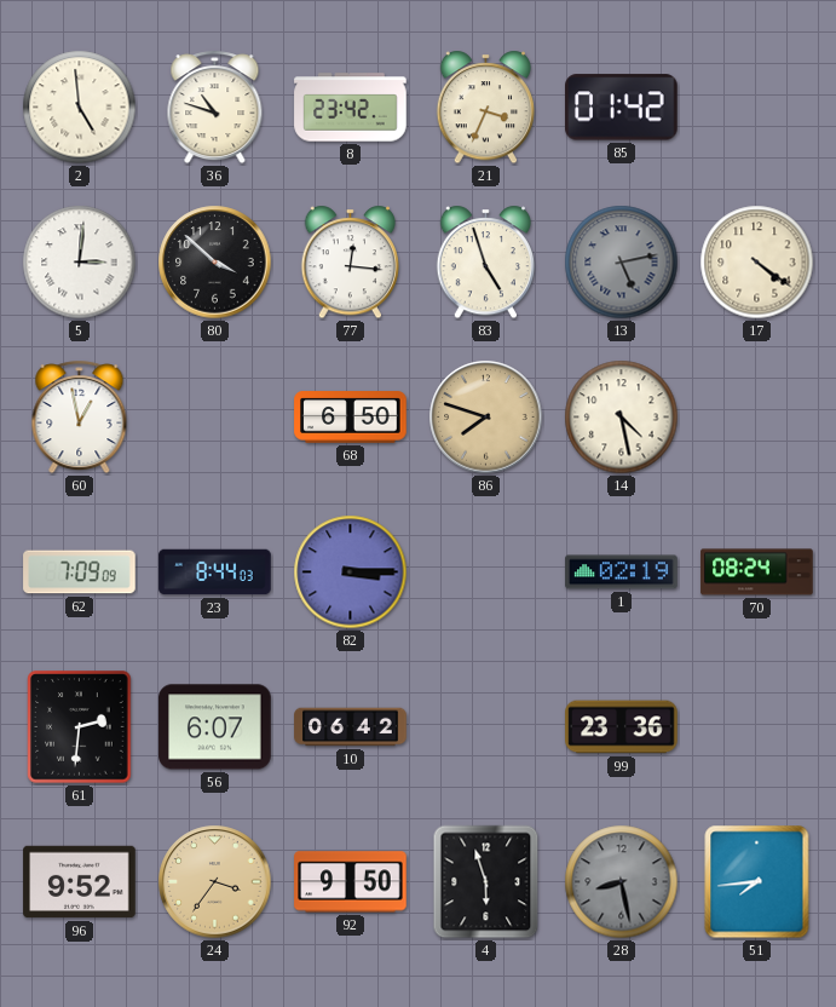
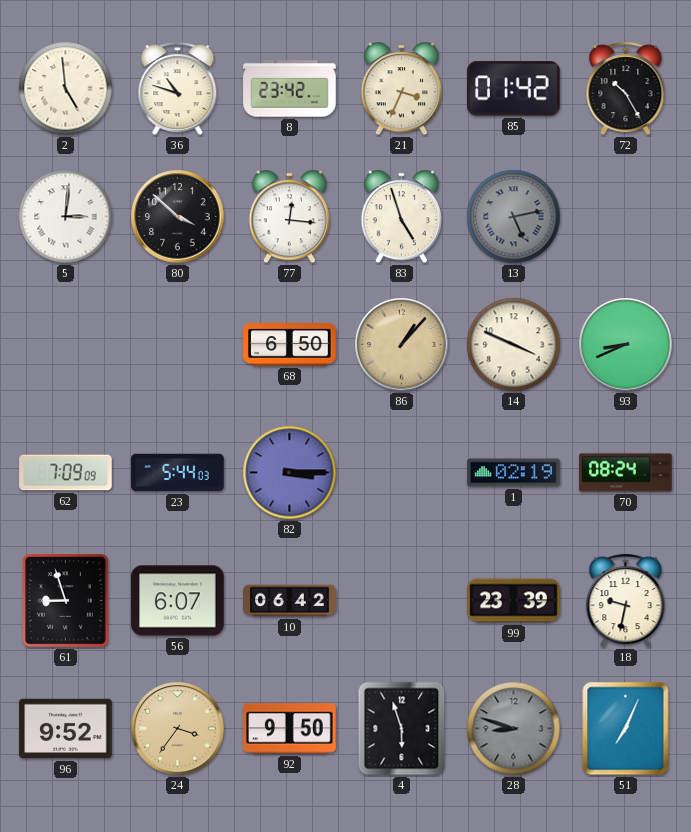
72: none -> 10:25
17: 4:21 -> none
60: 12:58 -> none
86: 7:48 -> 1:07
14: 4:28 -> 3:49
93: none -> 8:41
23: 8:44 -> 5:44
61: 2:31 -> 8:57
99: 23:36 -> 23:39
18: none -> 9:32
28: 8:28 -> 8:48
51: 7:44 -> 7:04
